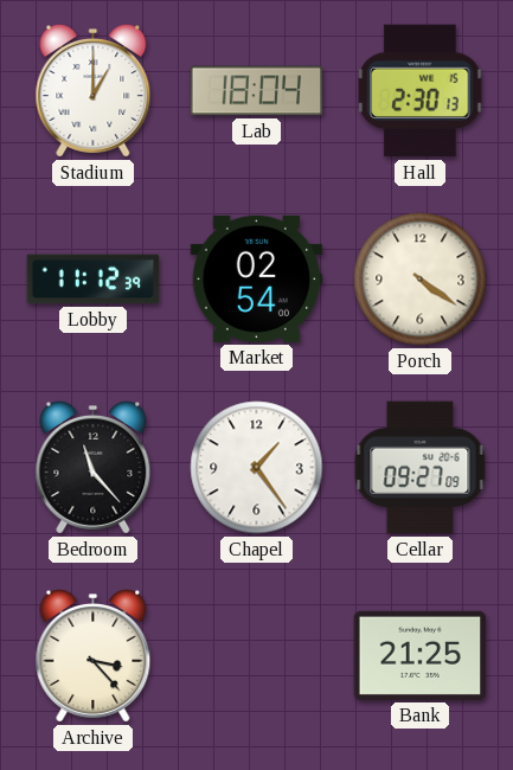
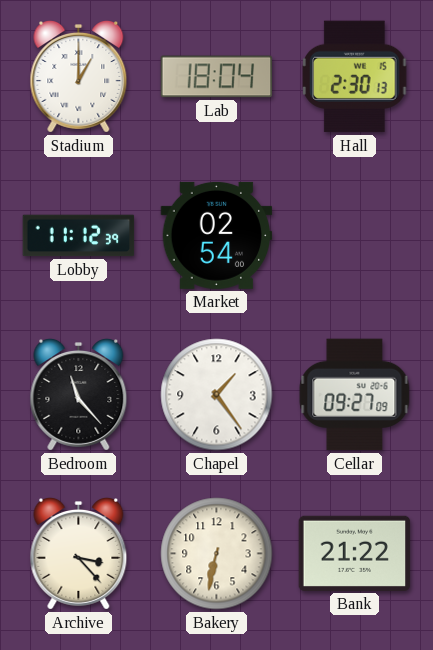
Porch: 4:21 -> none
Bakery: none -> 6:32
Bank: 21:25 -> 21:22
